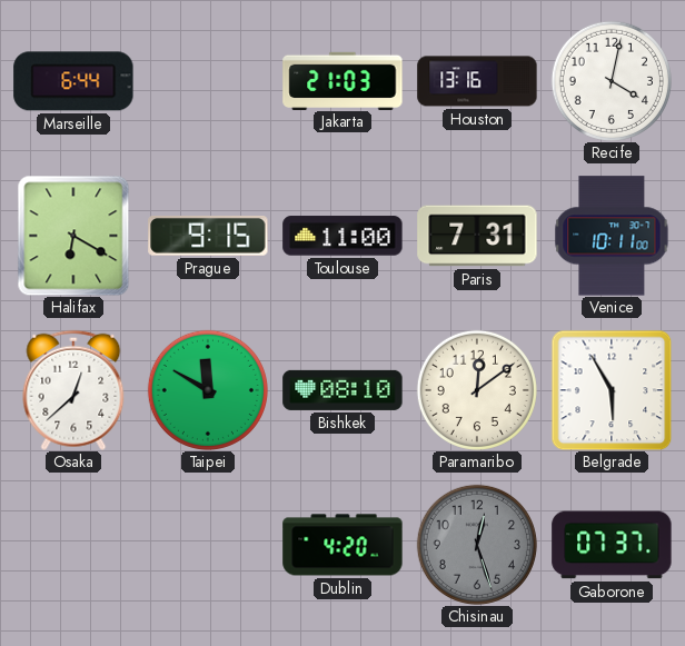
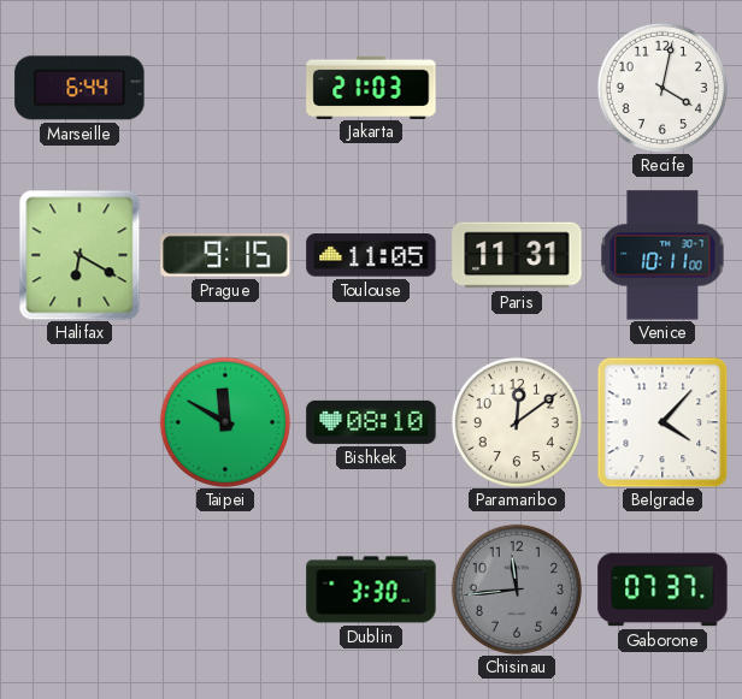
Houston: 13:16 -> none
Toulouse: 11:00 -> 11:05
Paris: 7:31 -> 11:31
Osaka: 12:38 -> none
Belgrade: 5:55 -> 4:07
Dublin: 4:20 -> 3:30
Chisinau: 12:27 -> 11:44
